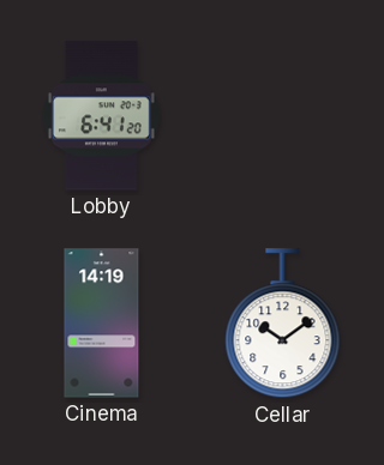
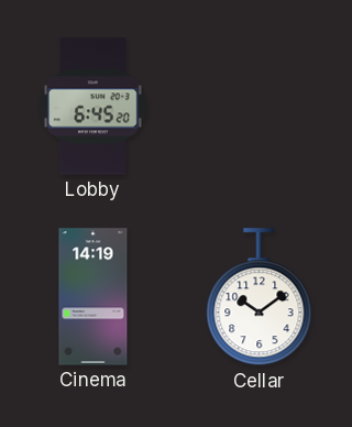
Lobby: 6:41 -> 6:45
